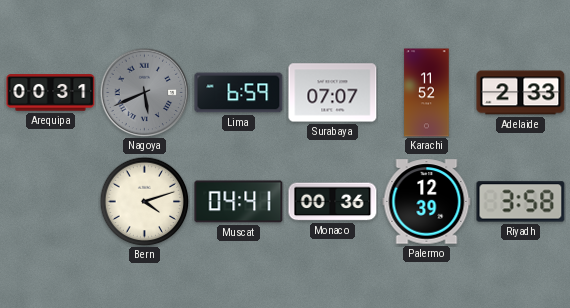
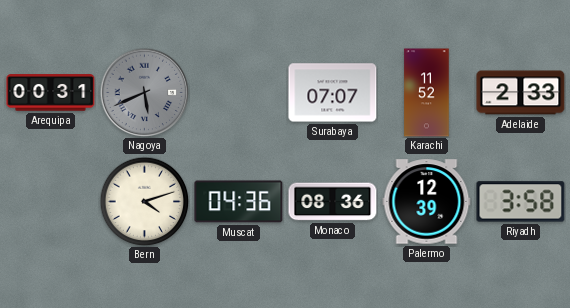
Lima: 6:59 -> none
Muscat: 04:41 -> 04:36
Monaco: 00:36 -> 08:36
